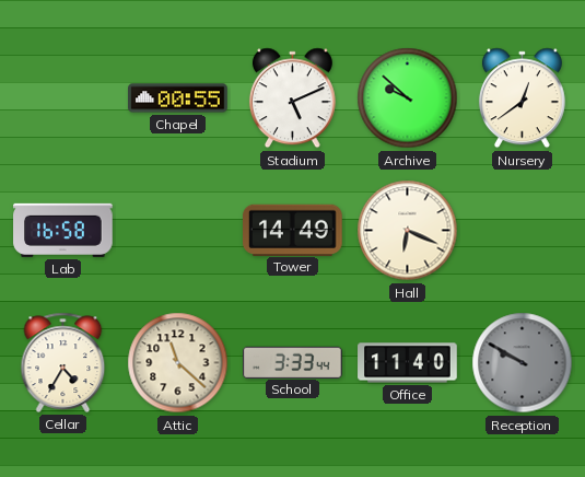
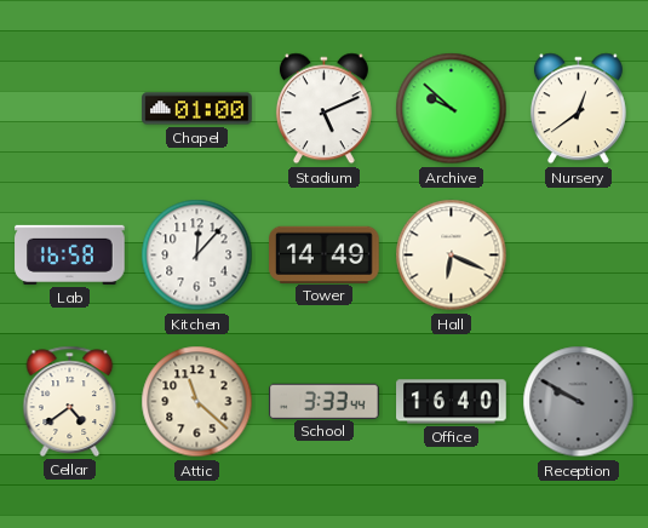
Chapel: 00:55 -> 01:00
Kitchen: none -> 12:07
Cellar: 4:35 -> 4:39
Office: 11:40 -> 16:40
